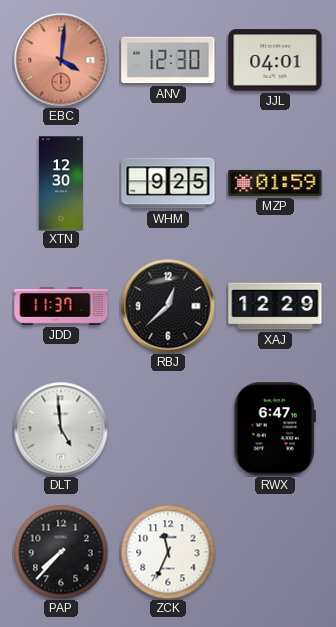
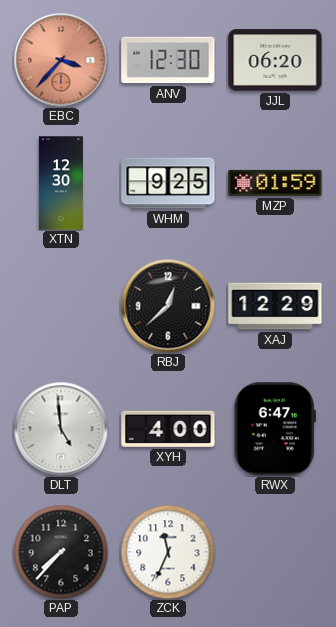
EBC: 4:01 -> 3:37
JJL: 04:01 -> 06:20
JDD: 11:37 -> none
XYH: none -> 4:00
